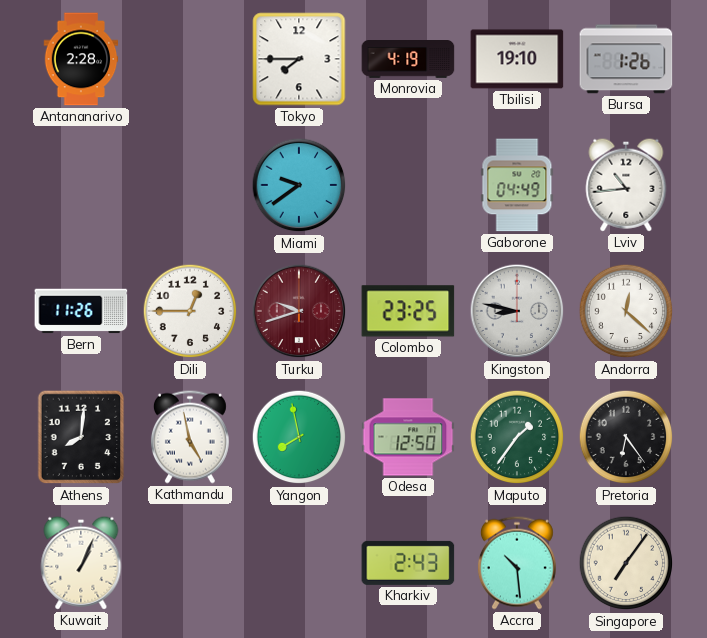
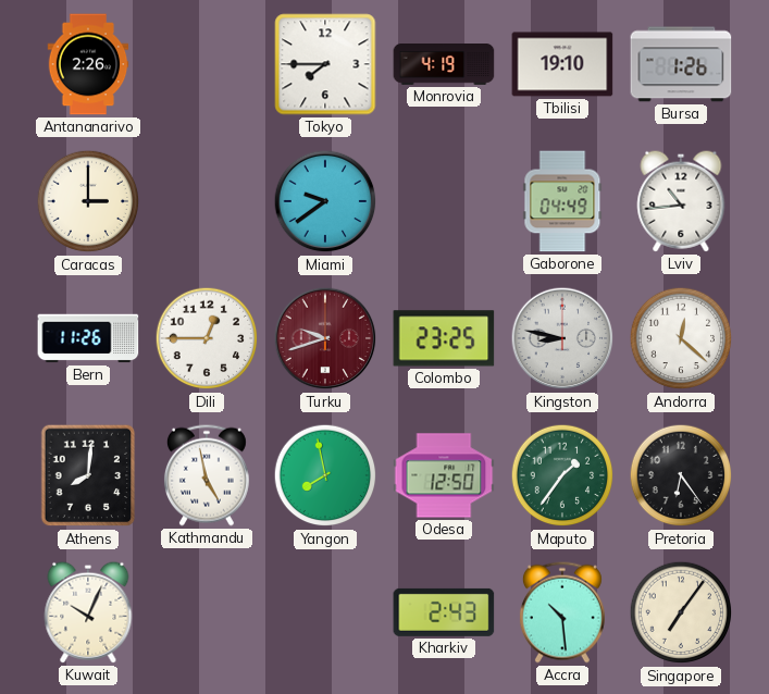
Antananarivo: 2:28 -> 2:26
Caracas: none -> 3:00
Kuwait: 1:04 -> 10:04
